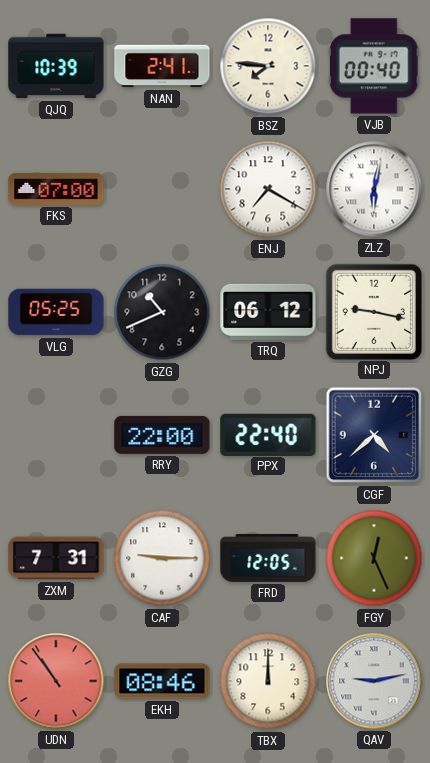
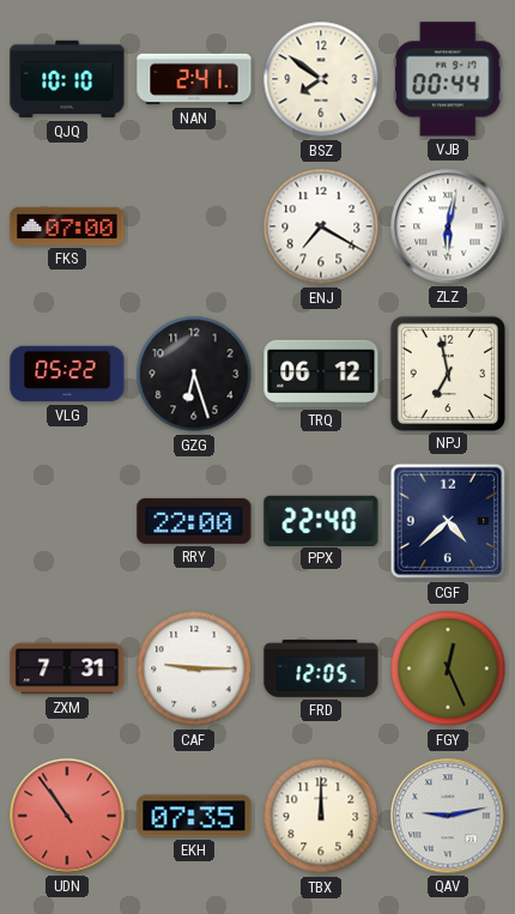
QJQ: 10:39 -> 10:10
BSZ: 7:46 -> 7:51
VJB: 00:40 -> 00:44
VLG: 05:25 -> 05:22
GZG: 10:41 -> 6:27
NPJ: 9:17 -> 6:58
EKH: 08:46 -> 07:35
